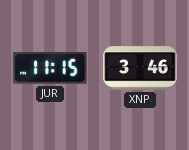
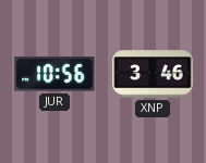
JUR: 11:15 -> 10:56
